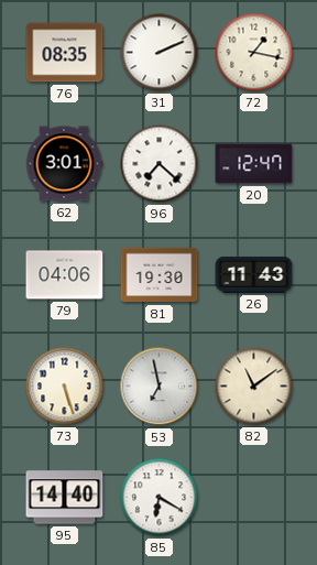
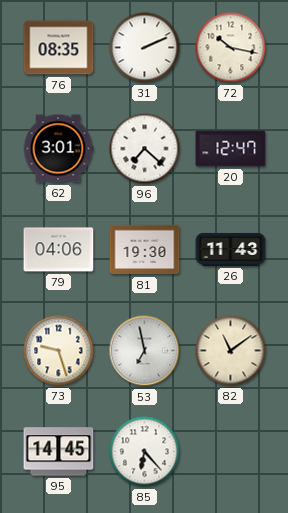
72: 1:17 -> 10:17
73: 5:27 -> 9:27
95: 14:40 -> 14:45
85: 6:20 -> 6:23
